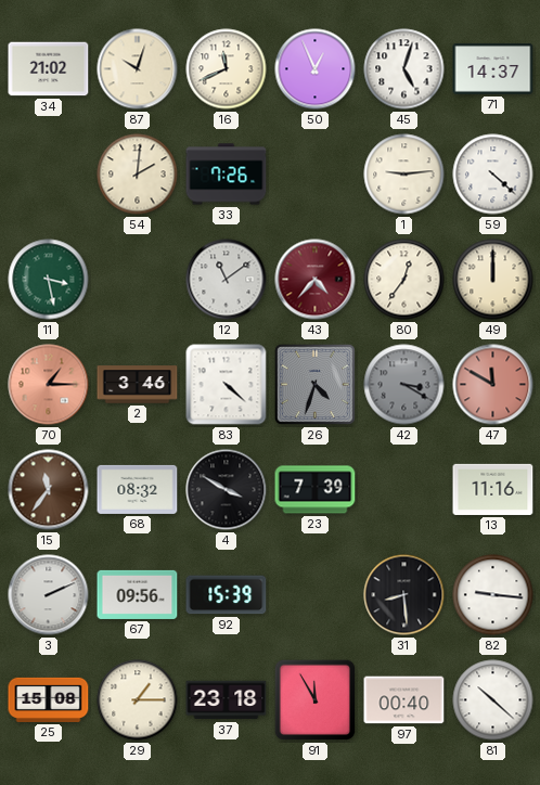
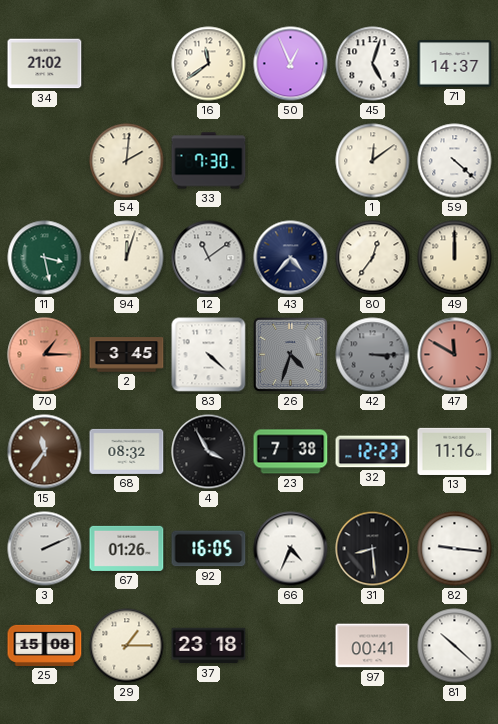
87: 10:03 -> none
16: 11:41 -> 11:39
33: 7:26 -> 7:30
1: 9:14 -> 12:09
94: none -> 12:03
43 dial: burgundy -> navy
2: 3:46 -> 3:45
42: 3:20 -> 3:15
4: 3:50 -> 3:55
23: 7:39 -> 7:38
32: none -> 12:23
67: 09:56 -> 01:26
92: 15:39 -> 16:05
66: none -> 4:34
91: 11:55 -> none
97: 00:40 -> 00:41
